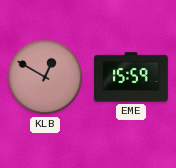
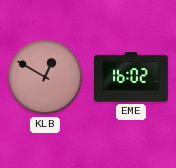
EME: 15:59 -> 16:02
